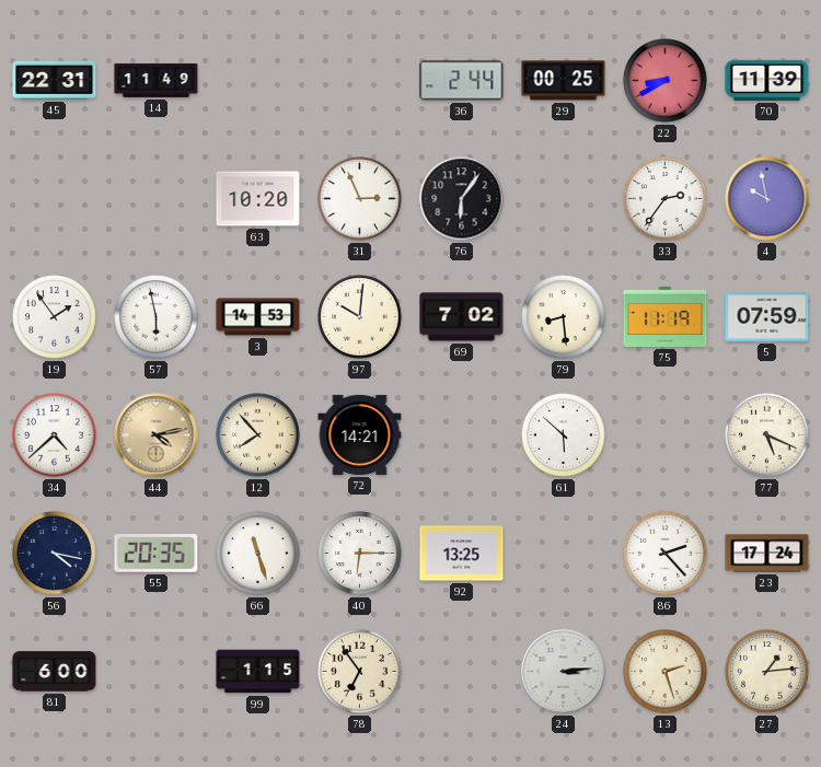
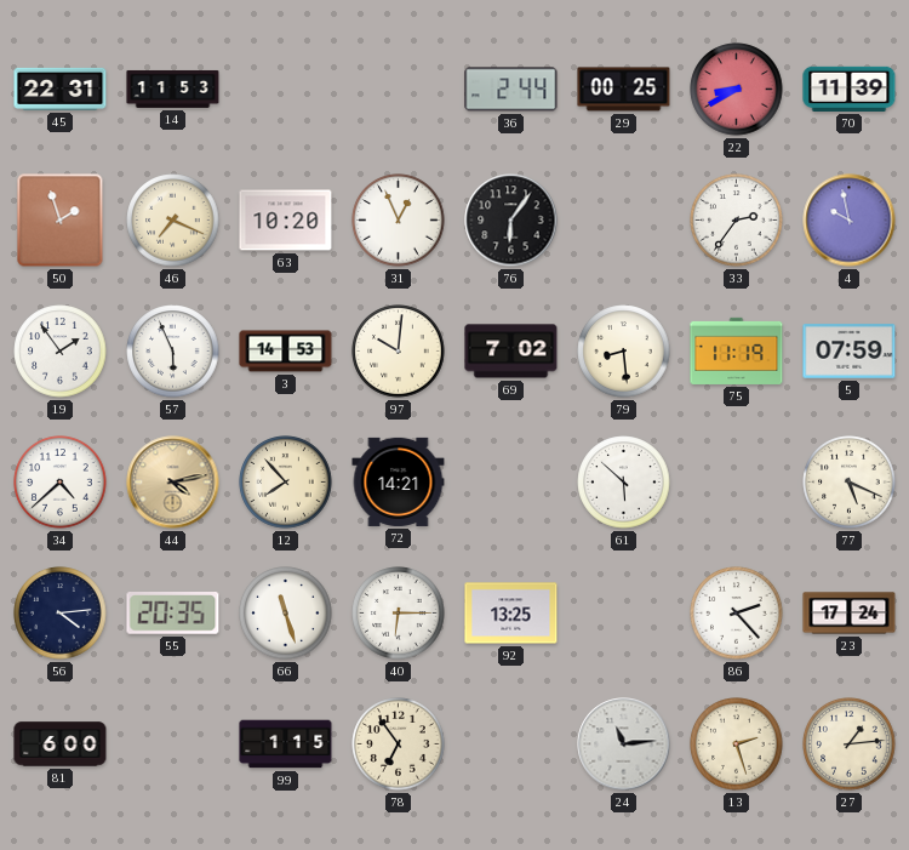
14: 11:49 -> 11:53
50: none -> 1:57
46: none -> 7:19
31: 2:56 -> 12:56
57: 5:58 -> 5:56
56: 4:17 -> 4:14
24: 3:14 -> 11:14
